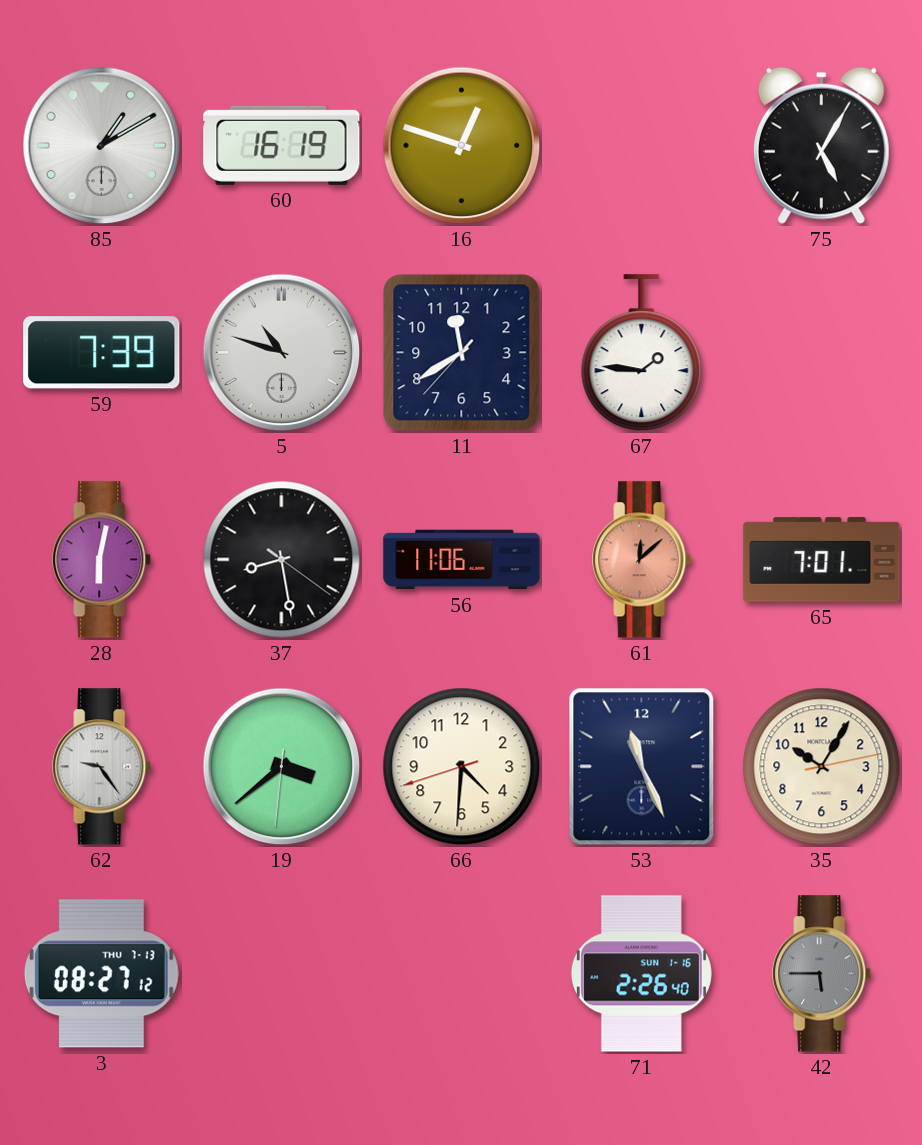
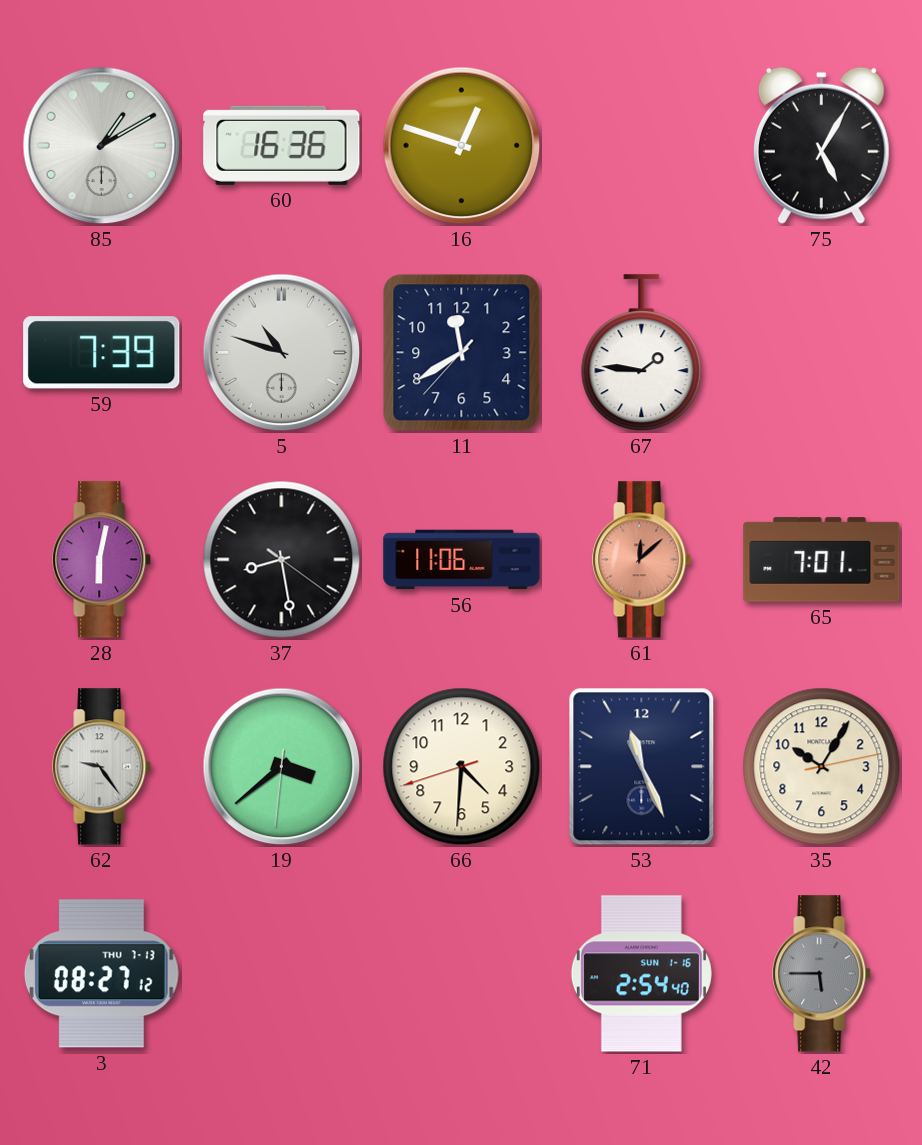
60: 16:19 -> 16:36
71: 2:26 -> 2:54
